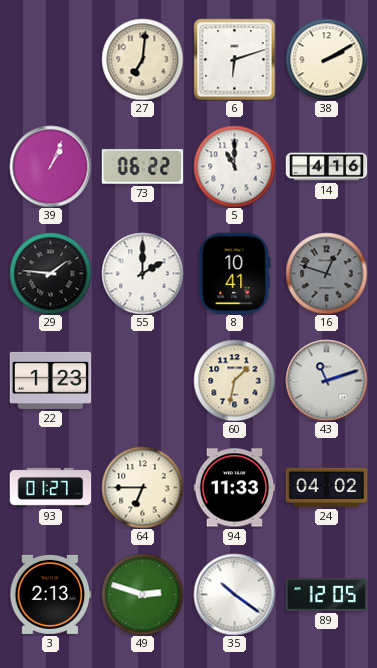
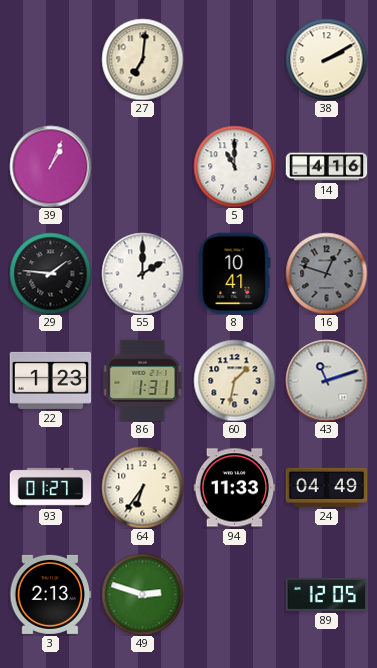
6: 6:12 -> none
73: 06:22 -> none
86: none -> 1:31
64: 6:45 -> 6:36
24: 04:02 -> 04:49
35: 10:21 -> none
